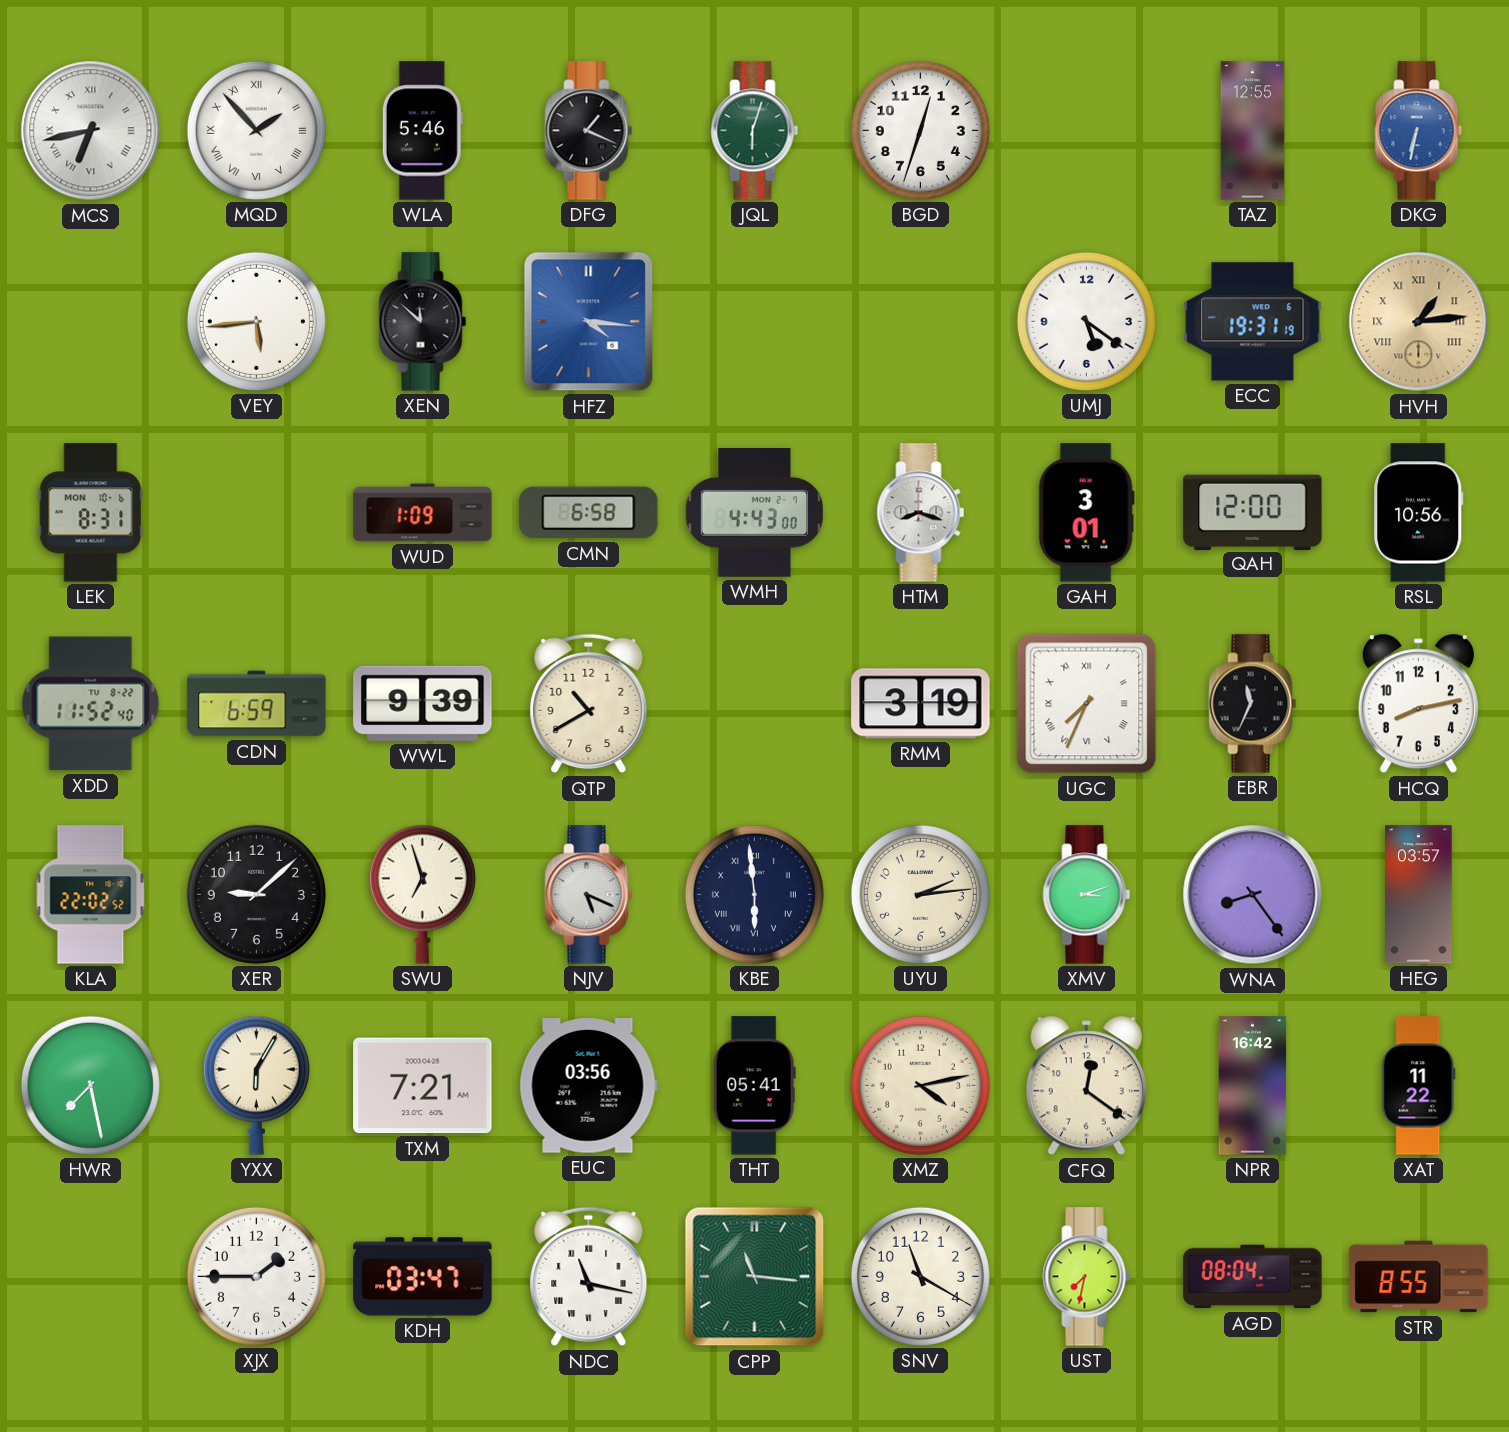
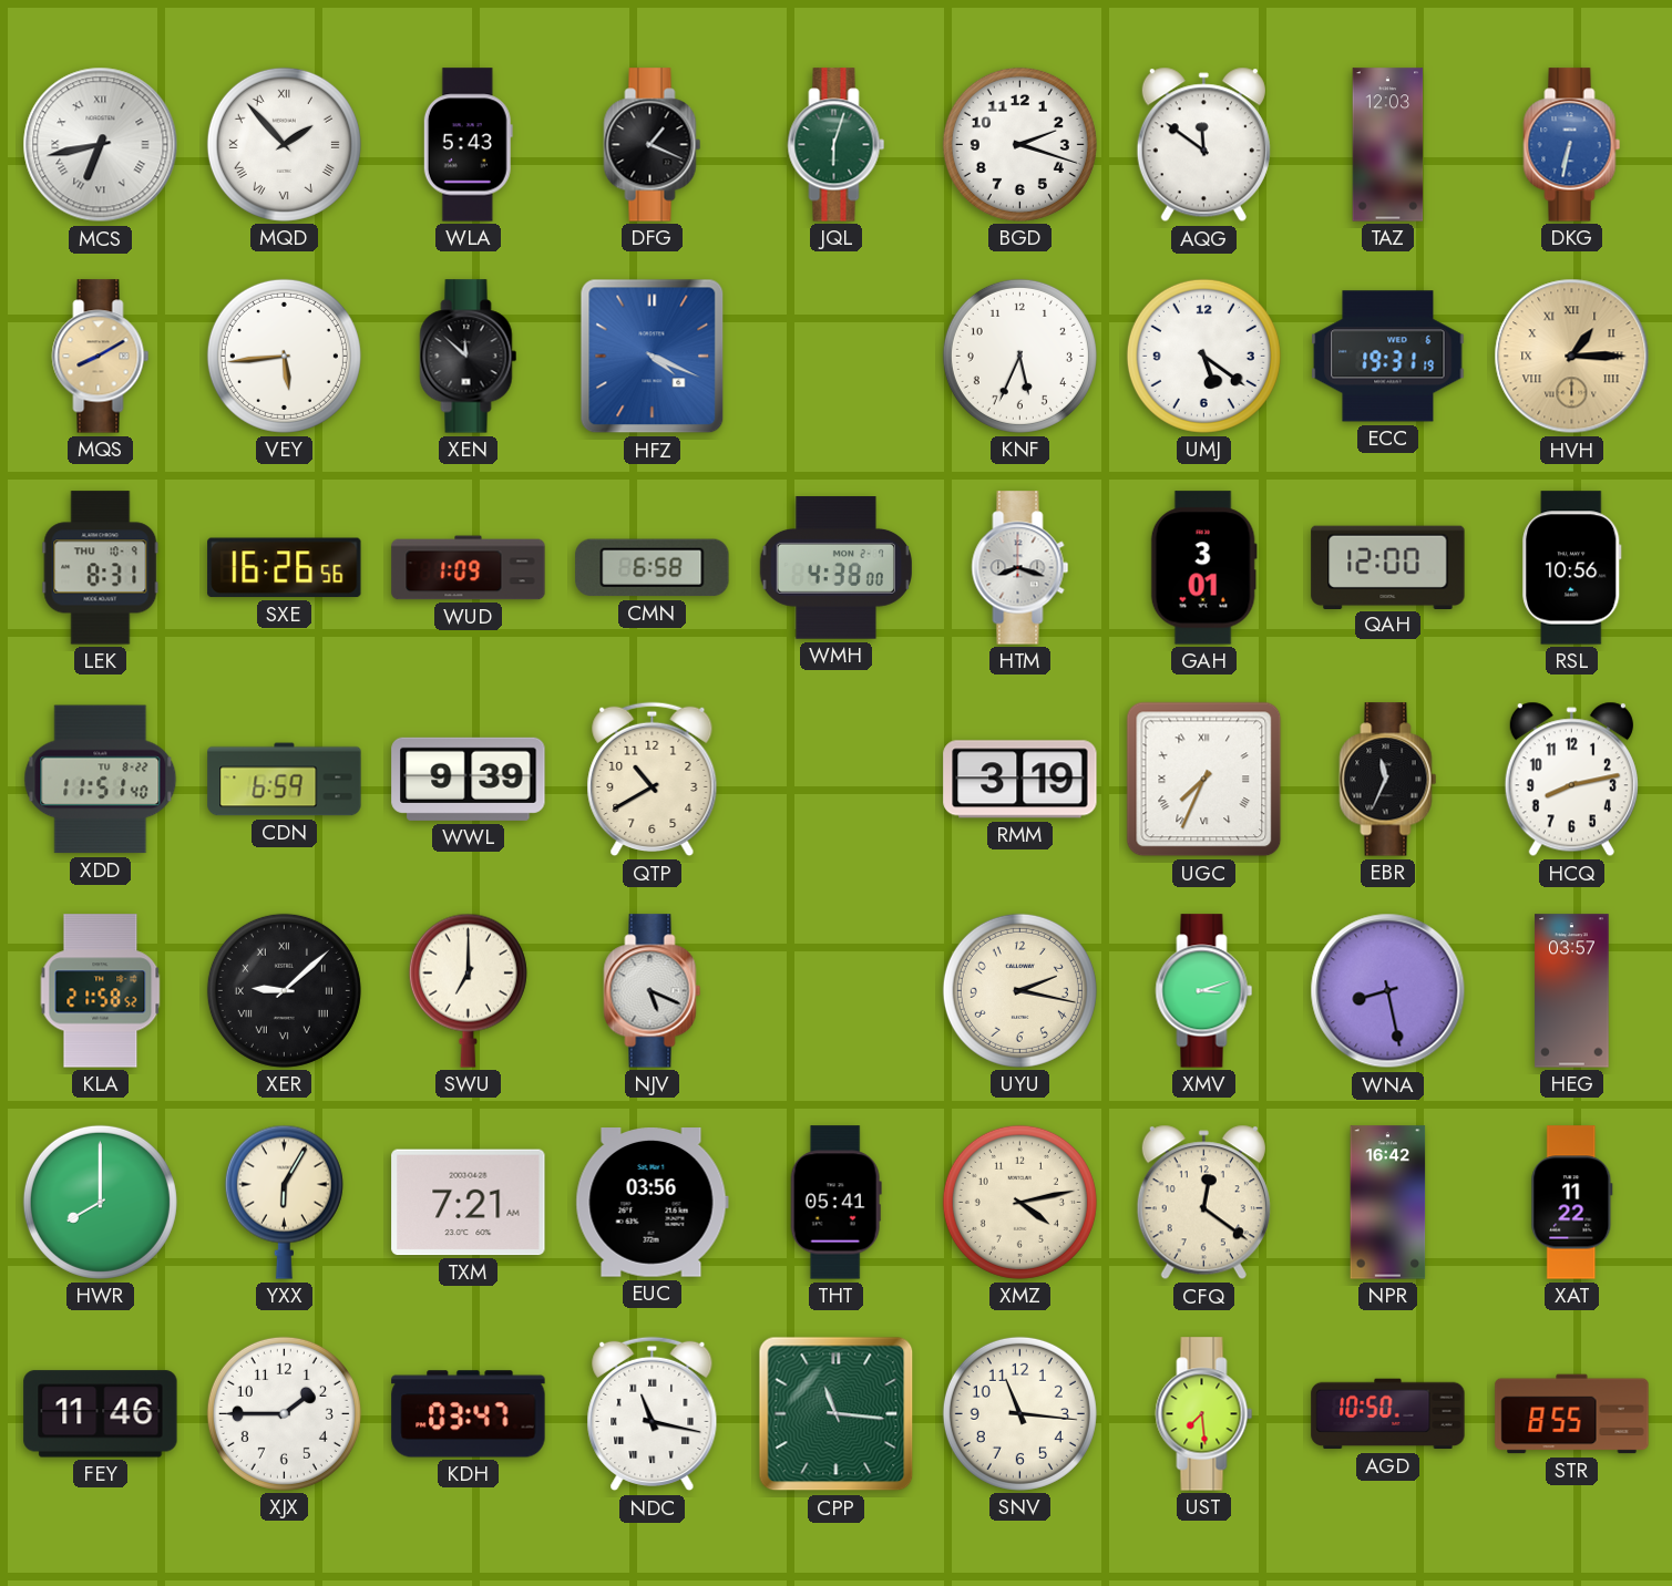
WLA: 5:46 -> 5:43
BGD: 12:33 -> 2:18
AQG: none -> 11:51
TAZ: 12:55 -> 12:03
MQS: none -> 8:10
HFZ: 4:16 -> 4:19
KNF: none -> 5:34
HVH: 1:14 -> 1:15
LEK date: MON 10-6 -> THU 10-9
SXE: none -> 16:26
WMH: 4:43 -> 4:38
XDD: 11:52 -> 11:51
KLA: 22:02 -> 21:58
XER numerals: Arabic -> Roman
SWU: 6:57 -> 7:00
KBE: 5:59 -> none
UYU: 2:14 -> 2:17
WNA: 8:24 -> 8:28
HWR: 7:28 -> 8:00
FEY: none -> 11:46
SNV: 11:20 -> 11:16
UST: 7:32 -> 7:29
AGD: 08:04 -> 10:50
